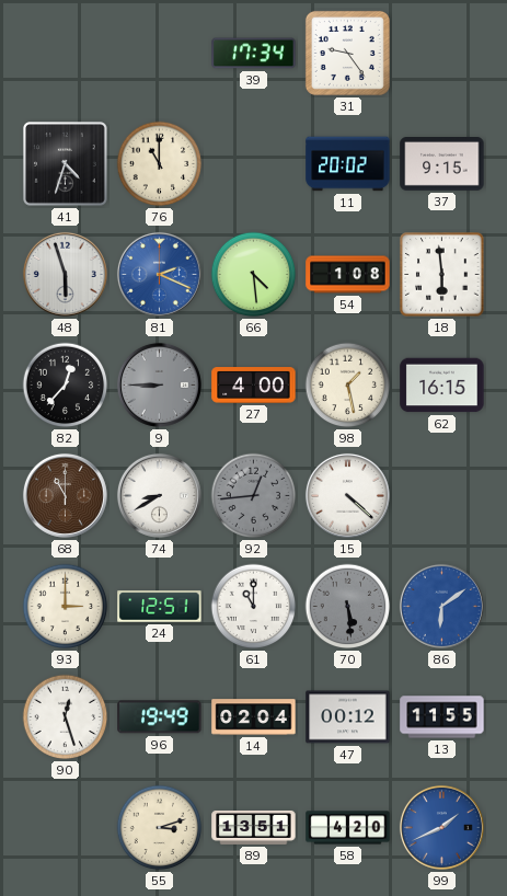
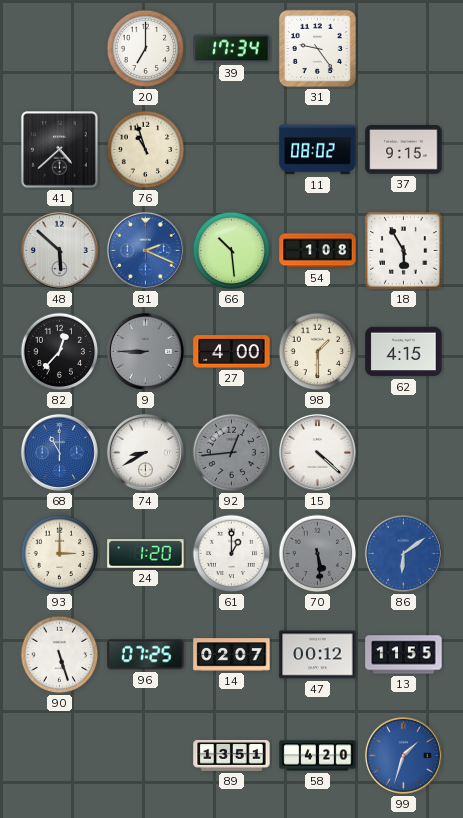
20: none -> 7:00
41: 4:33 -> 4:38
76: 11:00 -> 10:57
11: 20:02 -> 08:02
48: 5:57 -> 5:52
66: 4:29 -> 10:29
18: 5:59 -> 5:55
98: 1:28 -> 1:30
62: 16:15 -> 4:15
68 dial: brown -> blue
24: 12:51 -> 1:20
61: 11:00 -> 1:00
90: 12:27 -> 5:27
96: 19:49 -> 07:25
14: 02:04 -> 02:07
55: 3:12 -> none
99: 1:41 -> 1:33
